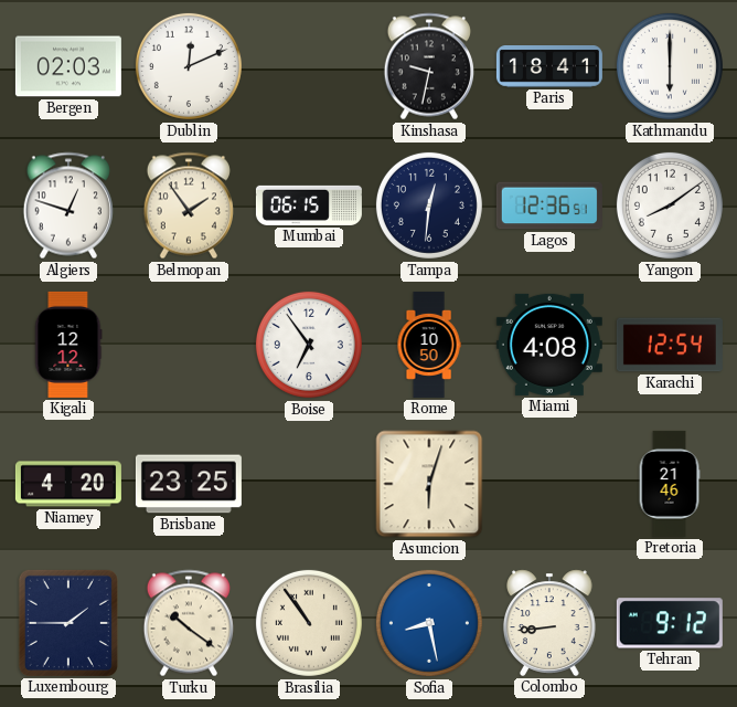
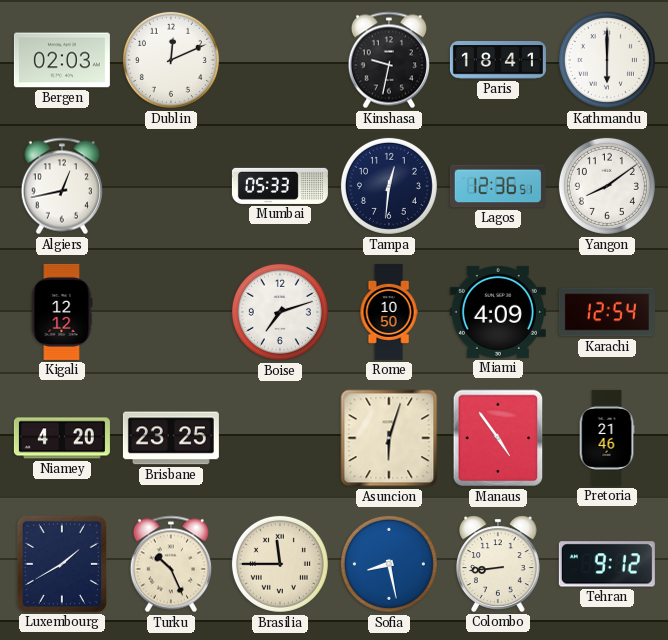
Algiers: 12:48 -> 12:43
Belmopan: 1:54 -> none
Mumbai: 06:15 -> 05:33
Boise: 6:54 -> 7:12
Miami: 4:08 -> 4:09
Manaus: none -> 4:54
Luxembourg: 1:45 -> 1:40
Turku: 10:21 -> 10:26
Brasilia: 10:54 -> 11:45
